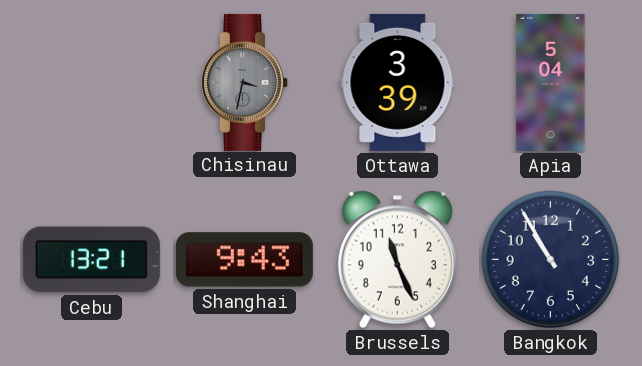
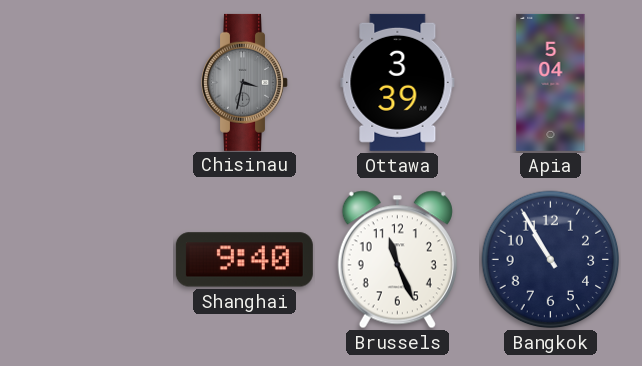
Cebu: 13:21 -> none
Shanghai: 9:43 -> 9:40
